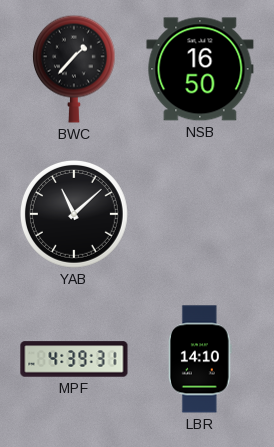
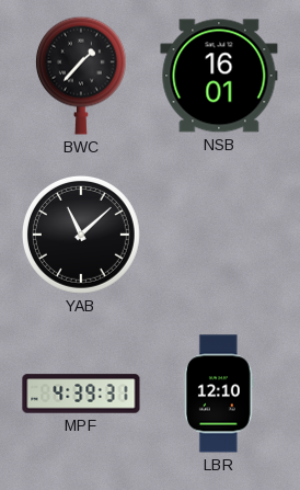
NSB: 16:50 -> 16:01
LBR: 14:10 -> 12:10
